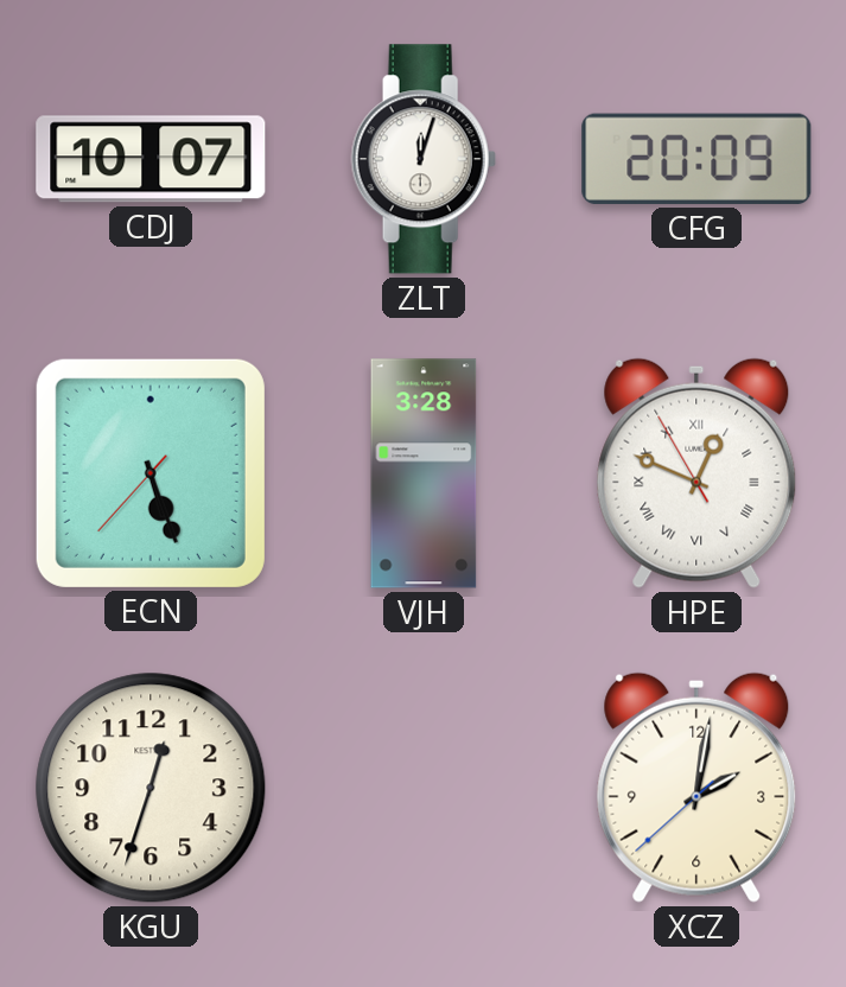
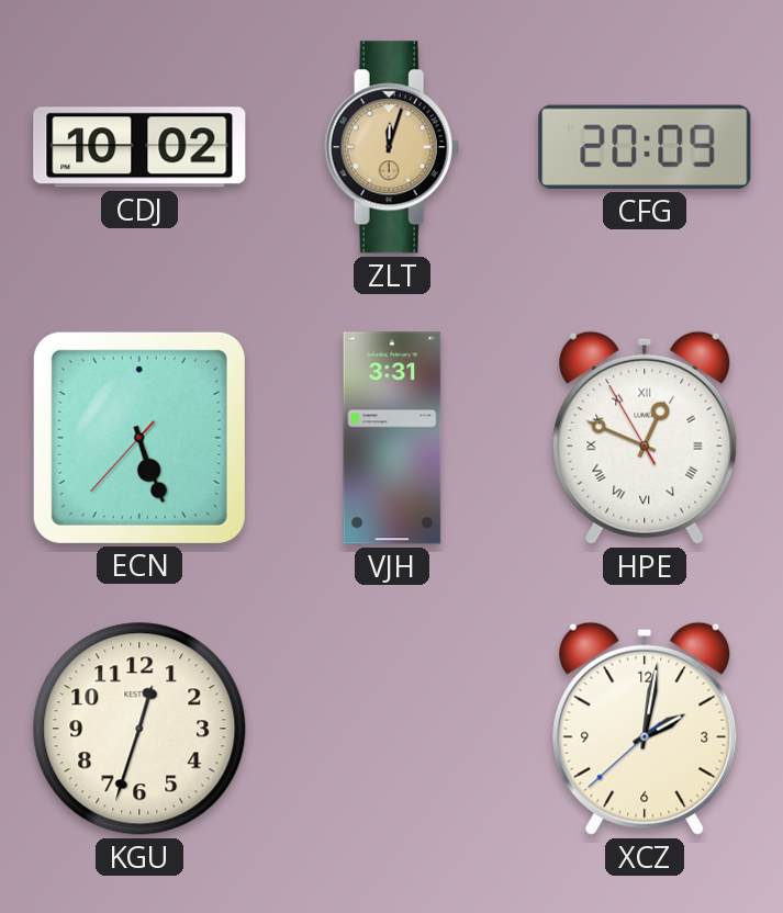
CDJ: 10:07 -> 10:02
ZLT dial: white -> champagne
VJH: 3:28 -> 3:31
